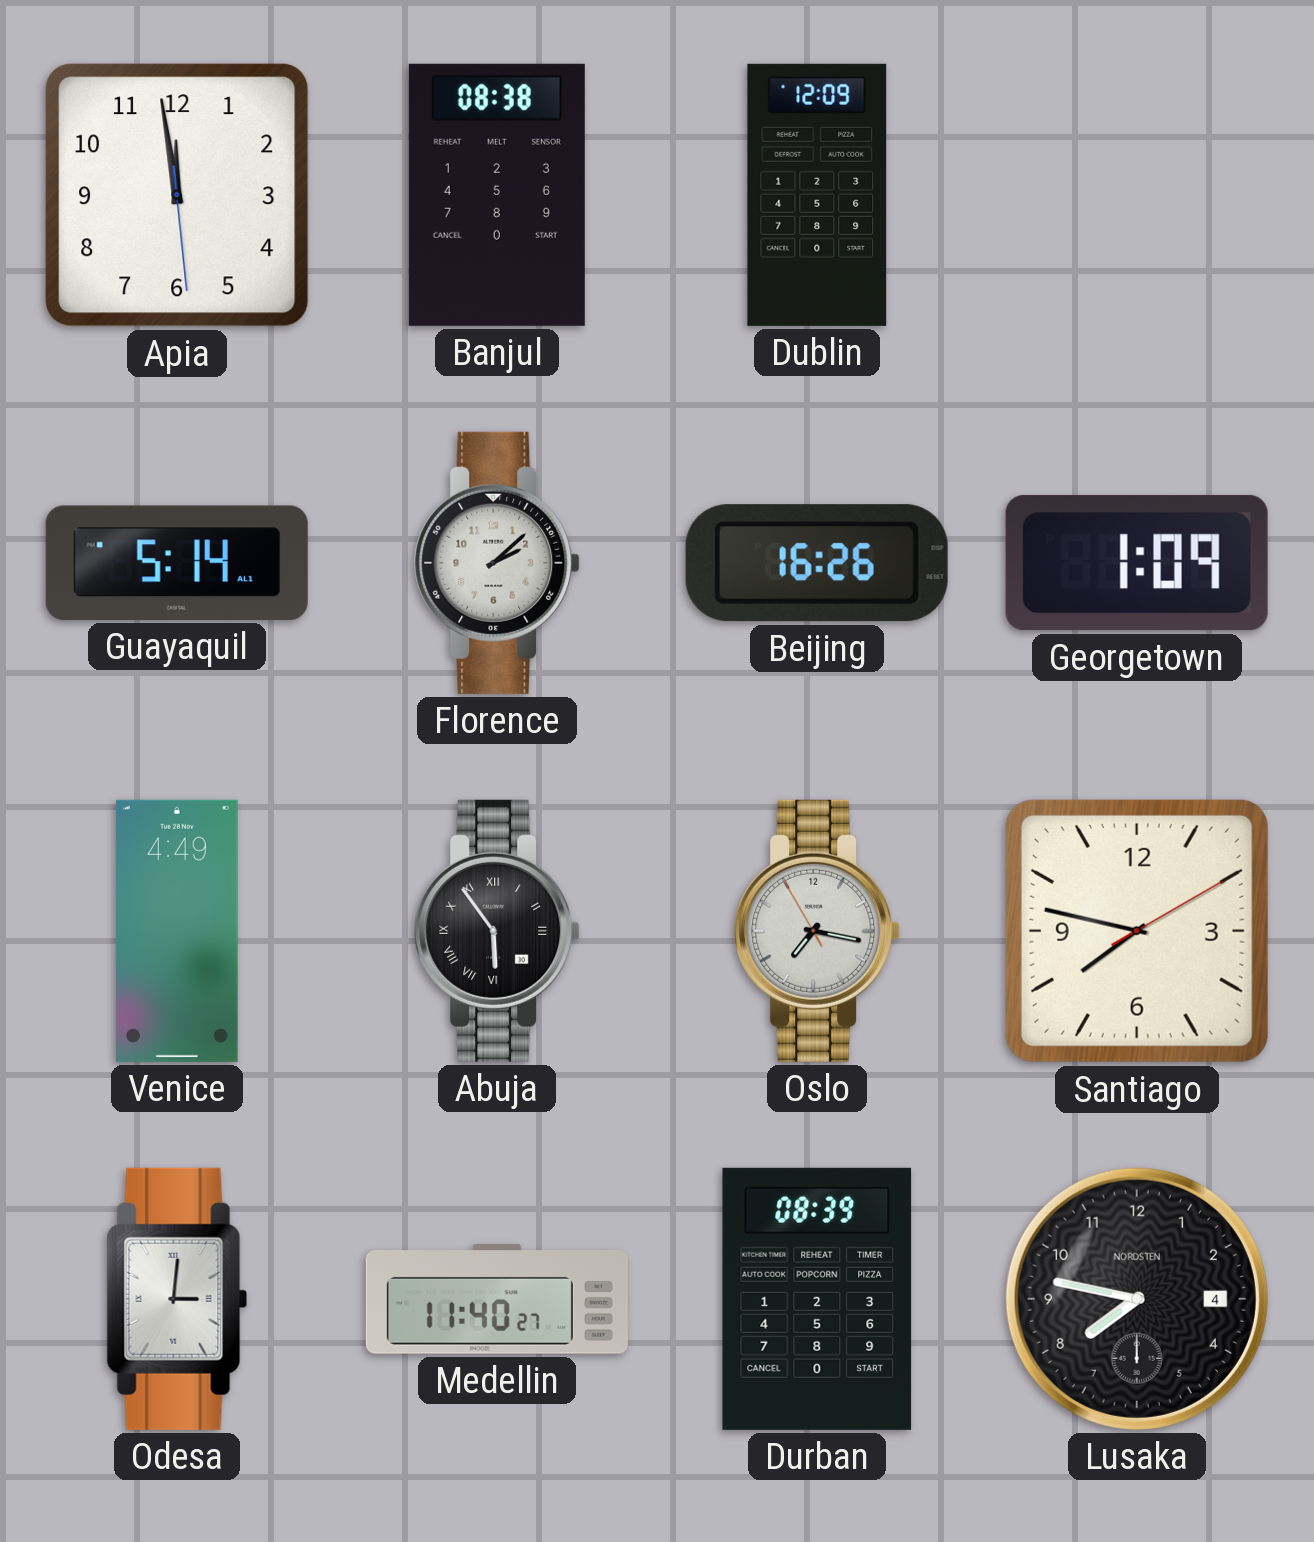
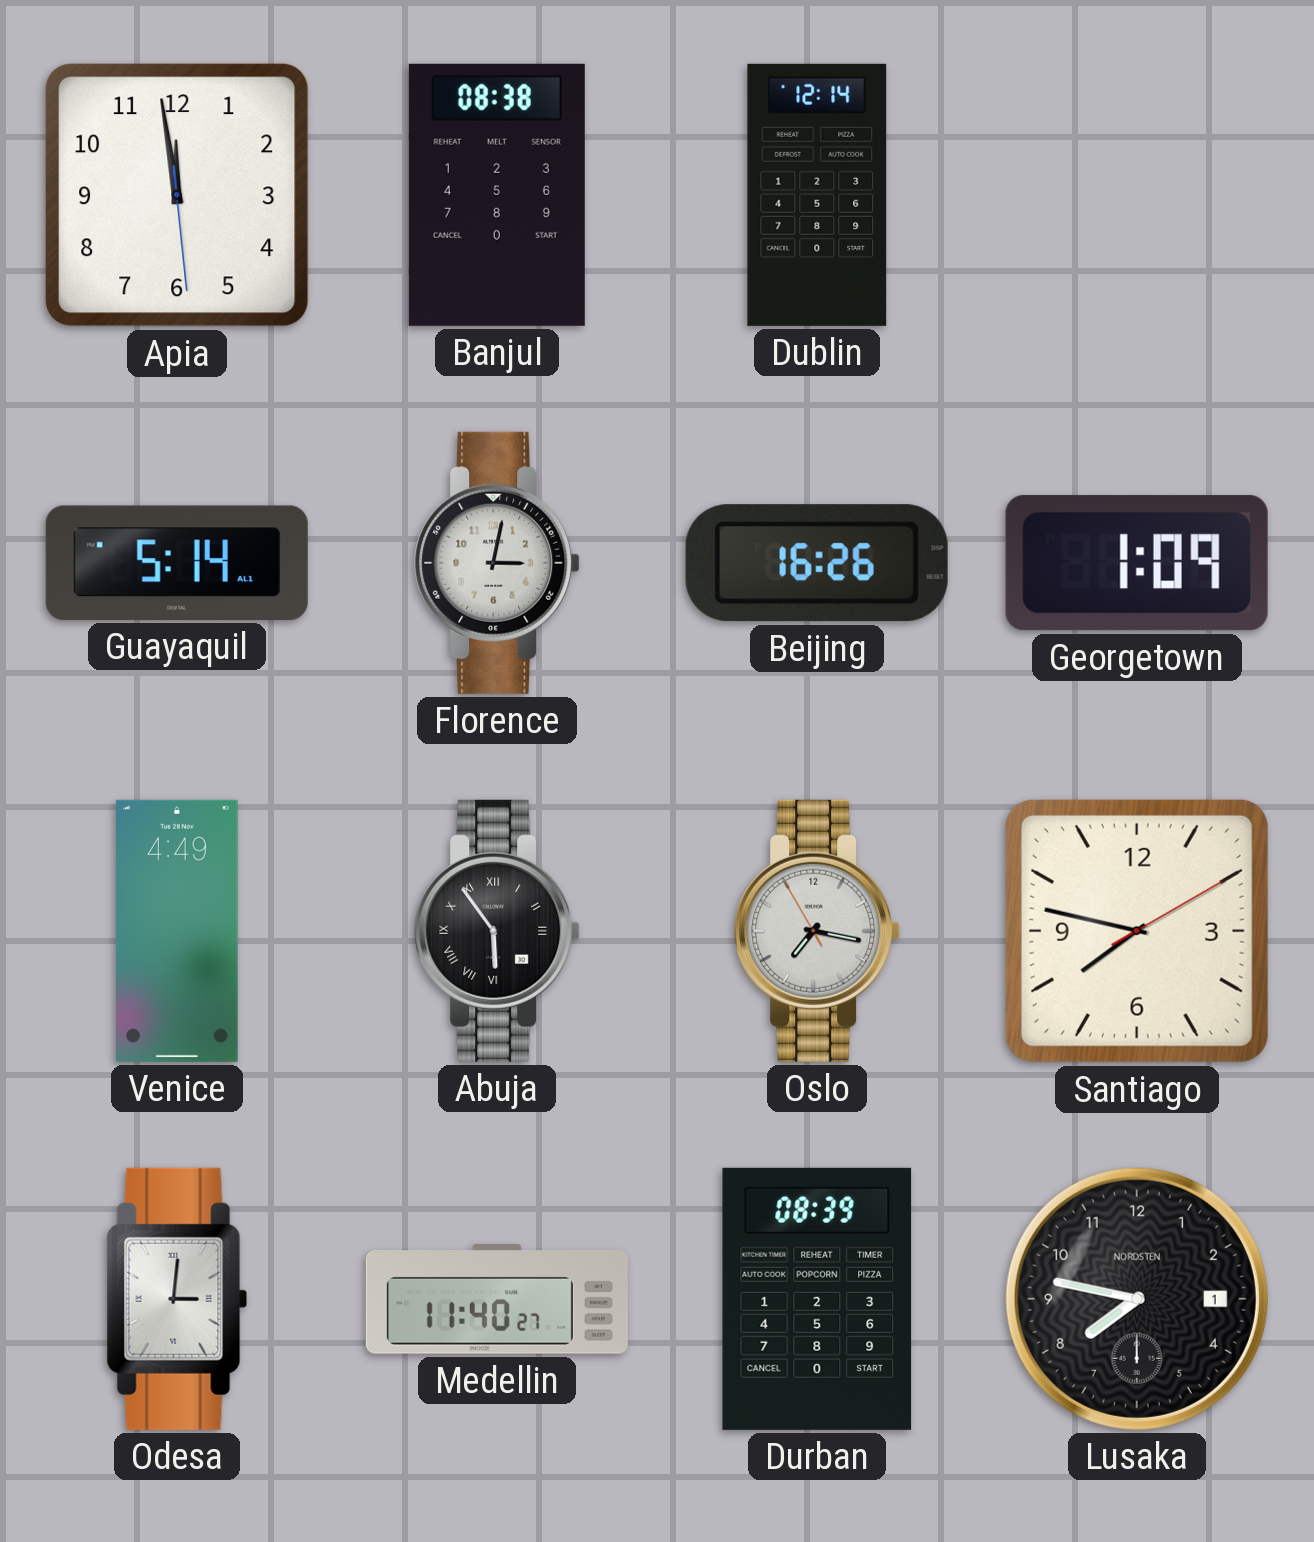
Dublin: 12:09 -> 12:14
Florence: 2:08 -> 3:02
Lusaka date: 4 -> 1
